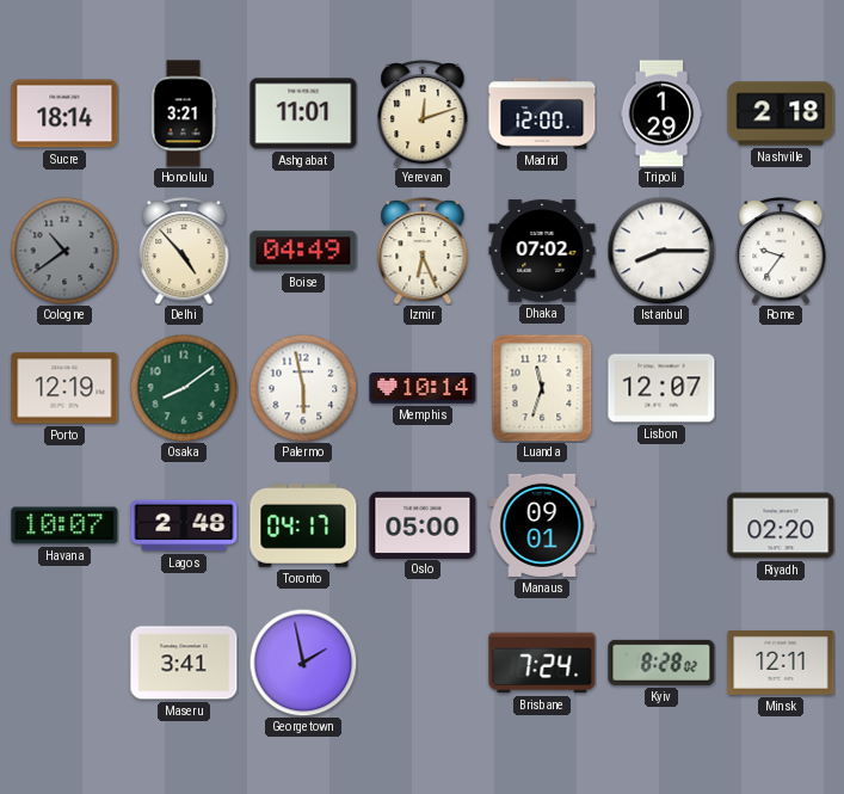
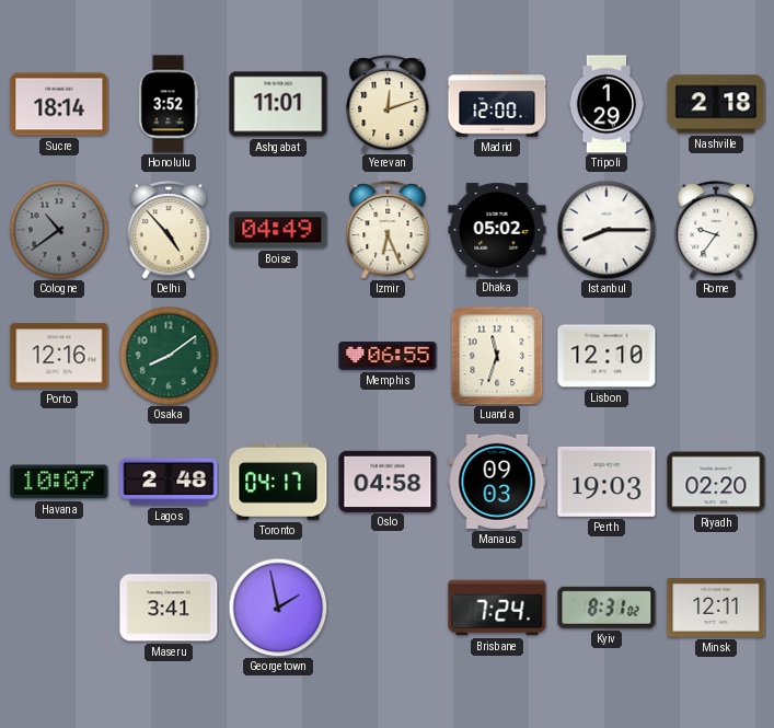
Honolulu: 3:21 -> 3:52
Dhaka: 07:02 -> 05:02
Porto: 12:19 -> 12:16
Palermo: 5:58 -> none
Memphis: 10:14 -> 06:55
Lisbon: 12:07 -> 12:10
Oslo: 05:00 -> 04:58
Manaus: 09:01 -> 09:03
Perth: none -> 19:03
Kyiv: 8:28 -> 8:31
